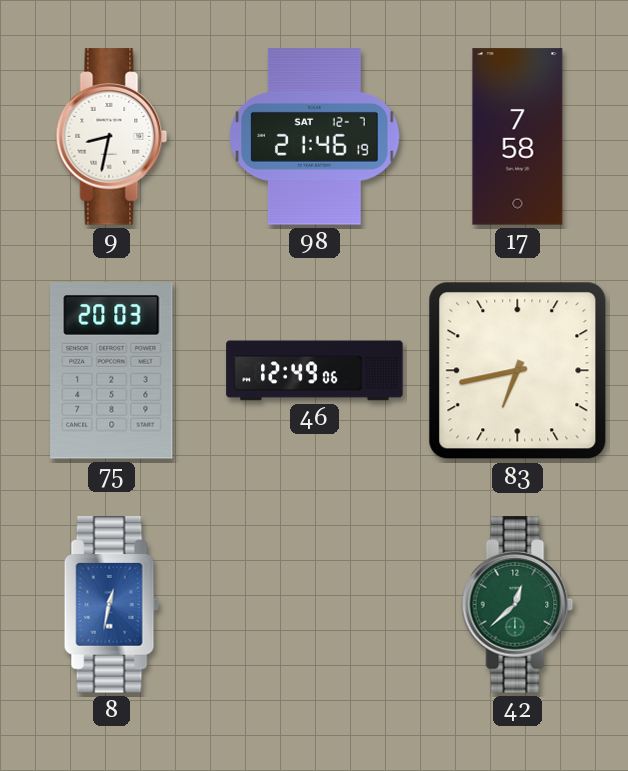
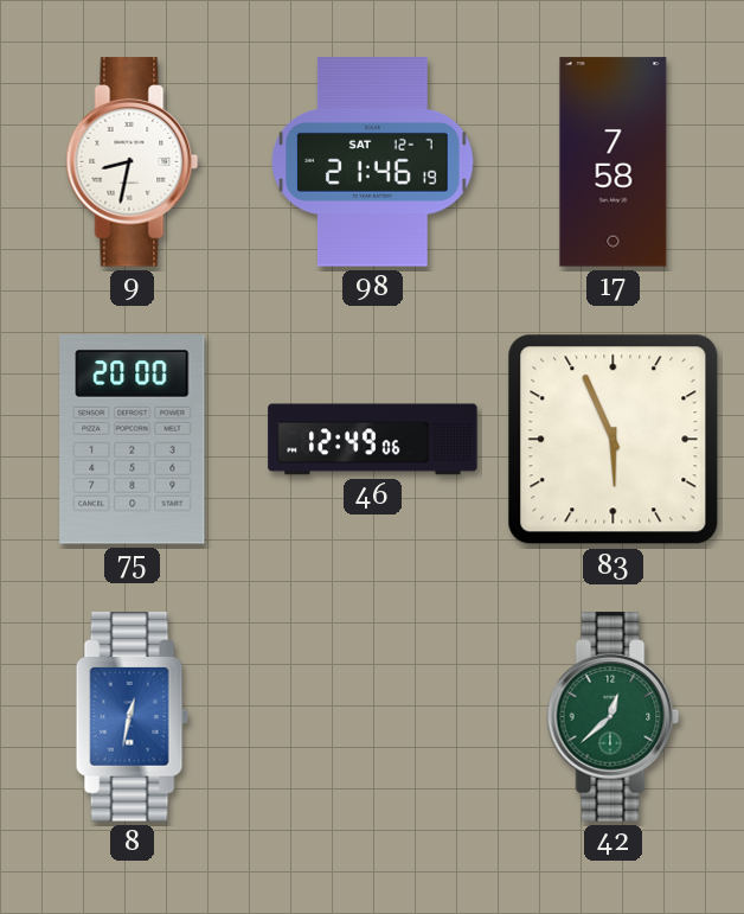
75: 20:03 -> 20:00
83: 6:43 -> 5:56
